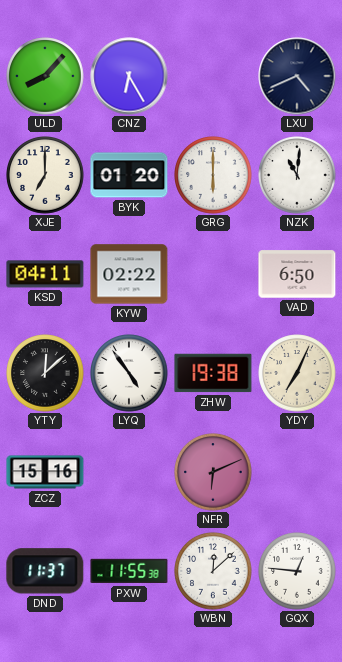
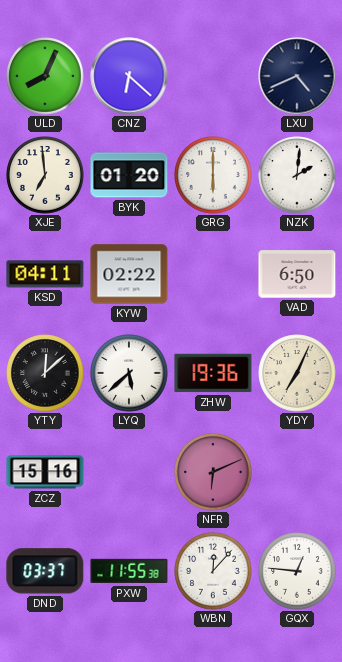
ULD: 8:07 -> 8:04
CNZ: 6:25 -> 6:22
XJE: 7:00 -> 6:59
NZK: 11:01 -> 2:01
LYQ: 4:54 -> 5:38
ZHW: 19:38 -> 19:36
DND: 11:37 -> 03:37
WBN: 12:08 -> 12:07
